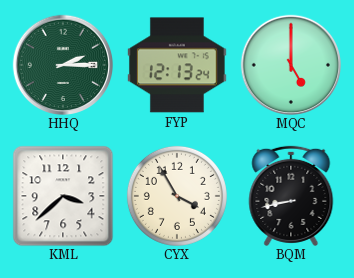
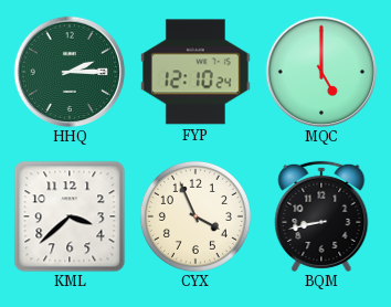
FYP: 12:13 -> 12:10
CYX: 3:55 -> 3:56
